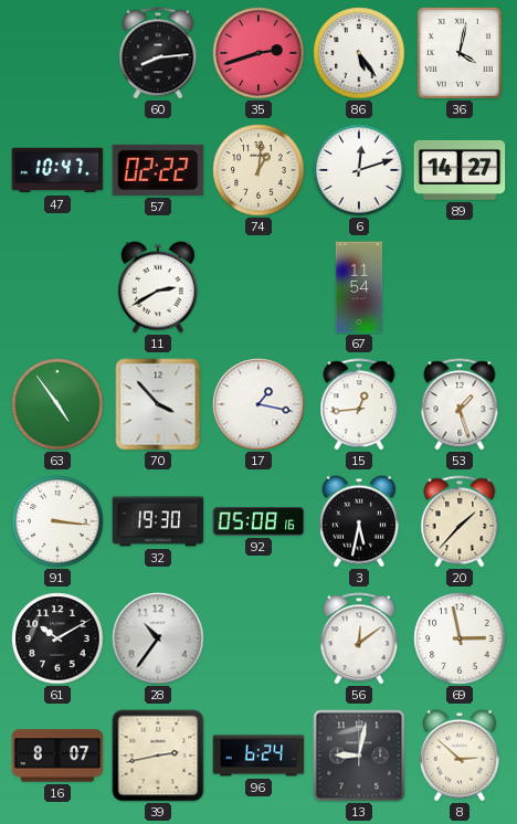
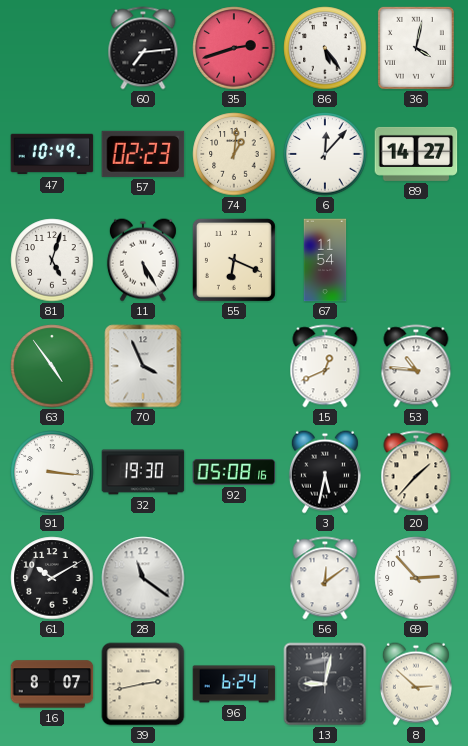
60: 8:14 -> 7:14
47: 10:47 -> 10:49
57: 02:22 -> 02:23
6: 12:12 -> 12:07
81: none -> 5:03
11: 2:40 -> 5:25
55: none -> 6:19
70: 3:53 -> 3:56
17: 1:17 -> none
15: 12:44 -> 12:41
53: 1:27 -> 10:46
28: 10:36 -> 11:21
69: 2:58 -> 2:53
